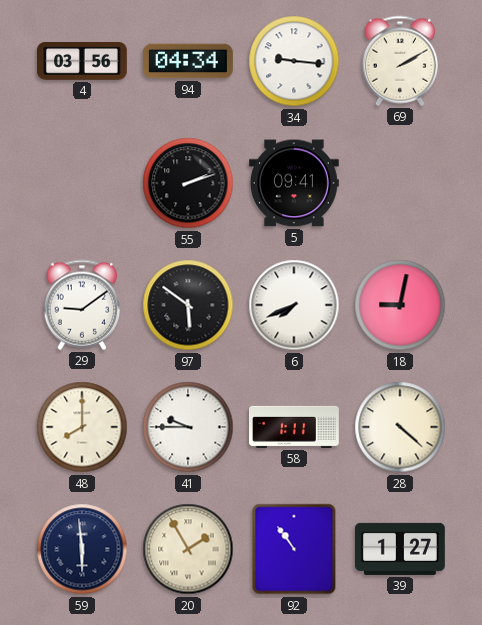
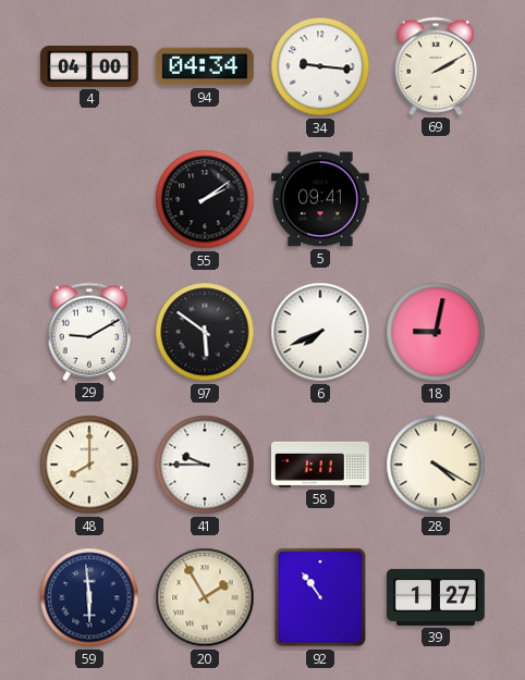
4: 03:56 -> 04:00
55: 2:12 -> 2:09
29: 9:09 -> 9:10
28: 4:22 -> 4:20
